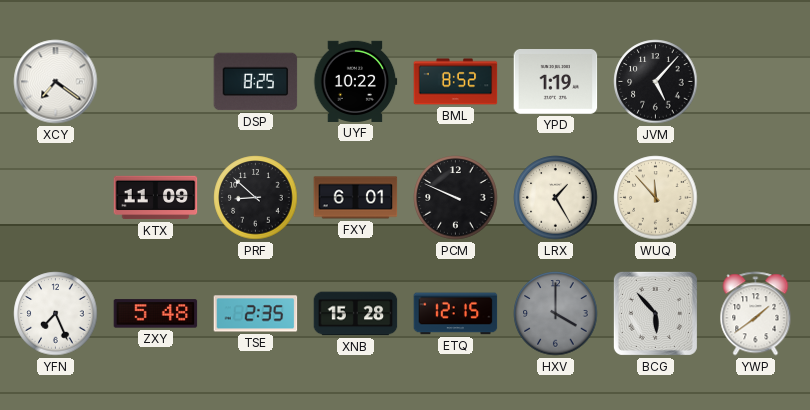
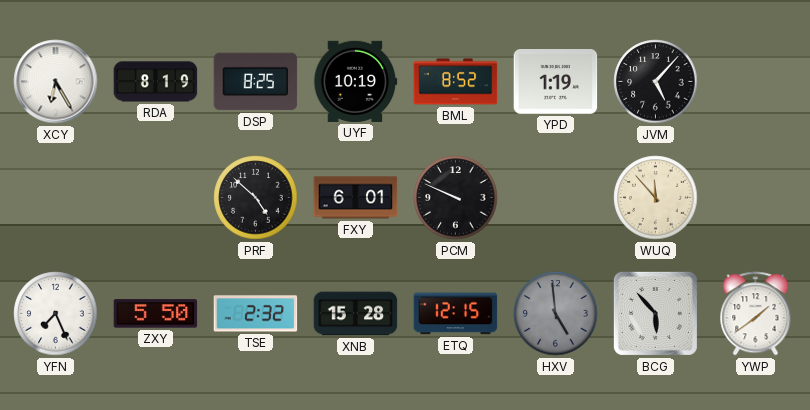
XCY: 7:21 -> 6:25
RDA: none -> 8:19
UYF: 10:22 -> 10:19
KTX: 11:09 -> none
PRF: 8:52 -> 4:52
LRX: 1:25 -> none
ZXY: 5:48 -> 5:50
TSE: 2:35 -> 2:32
HXV: 4:00 -> 4:59
